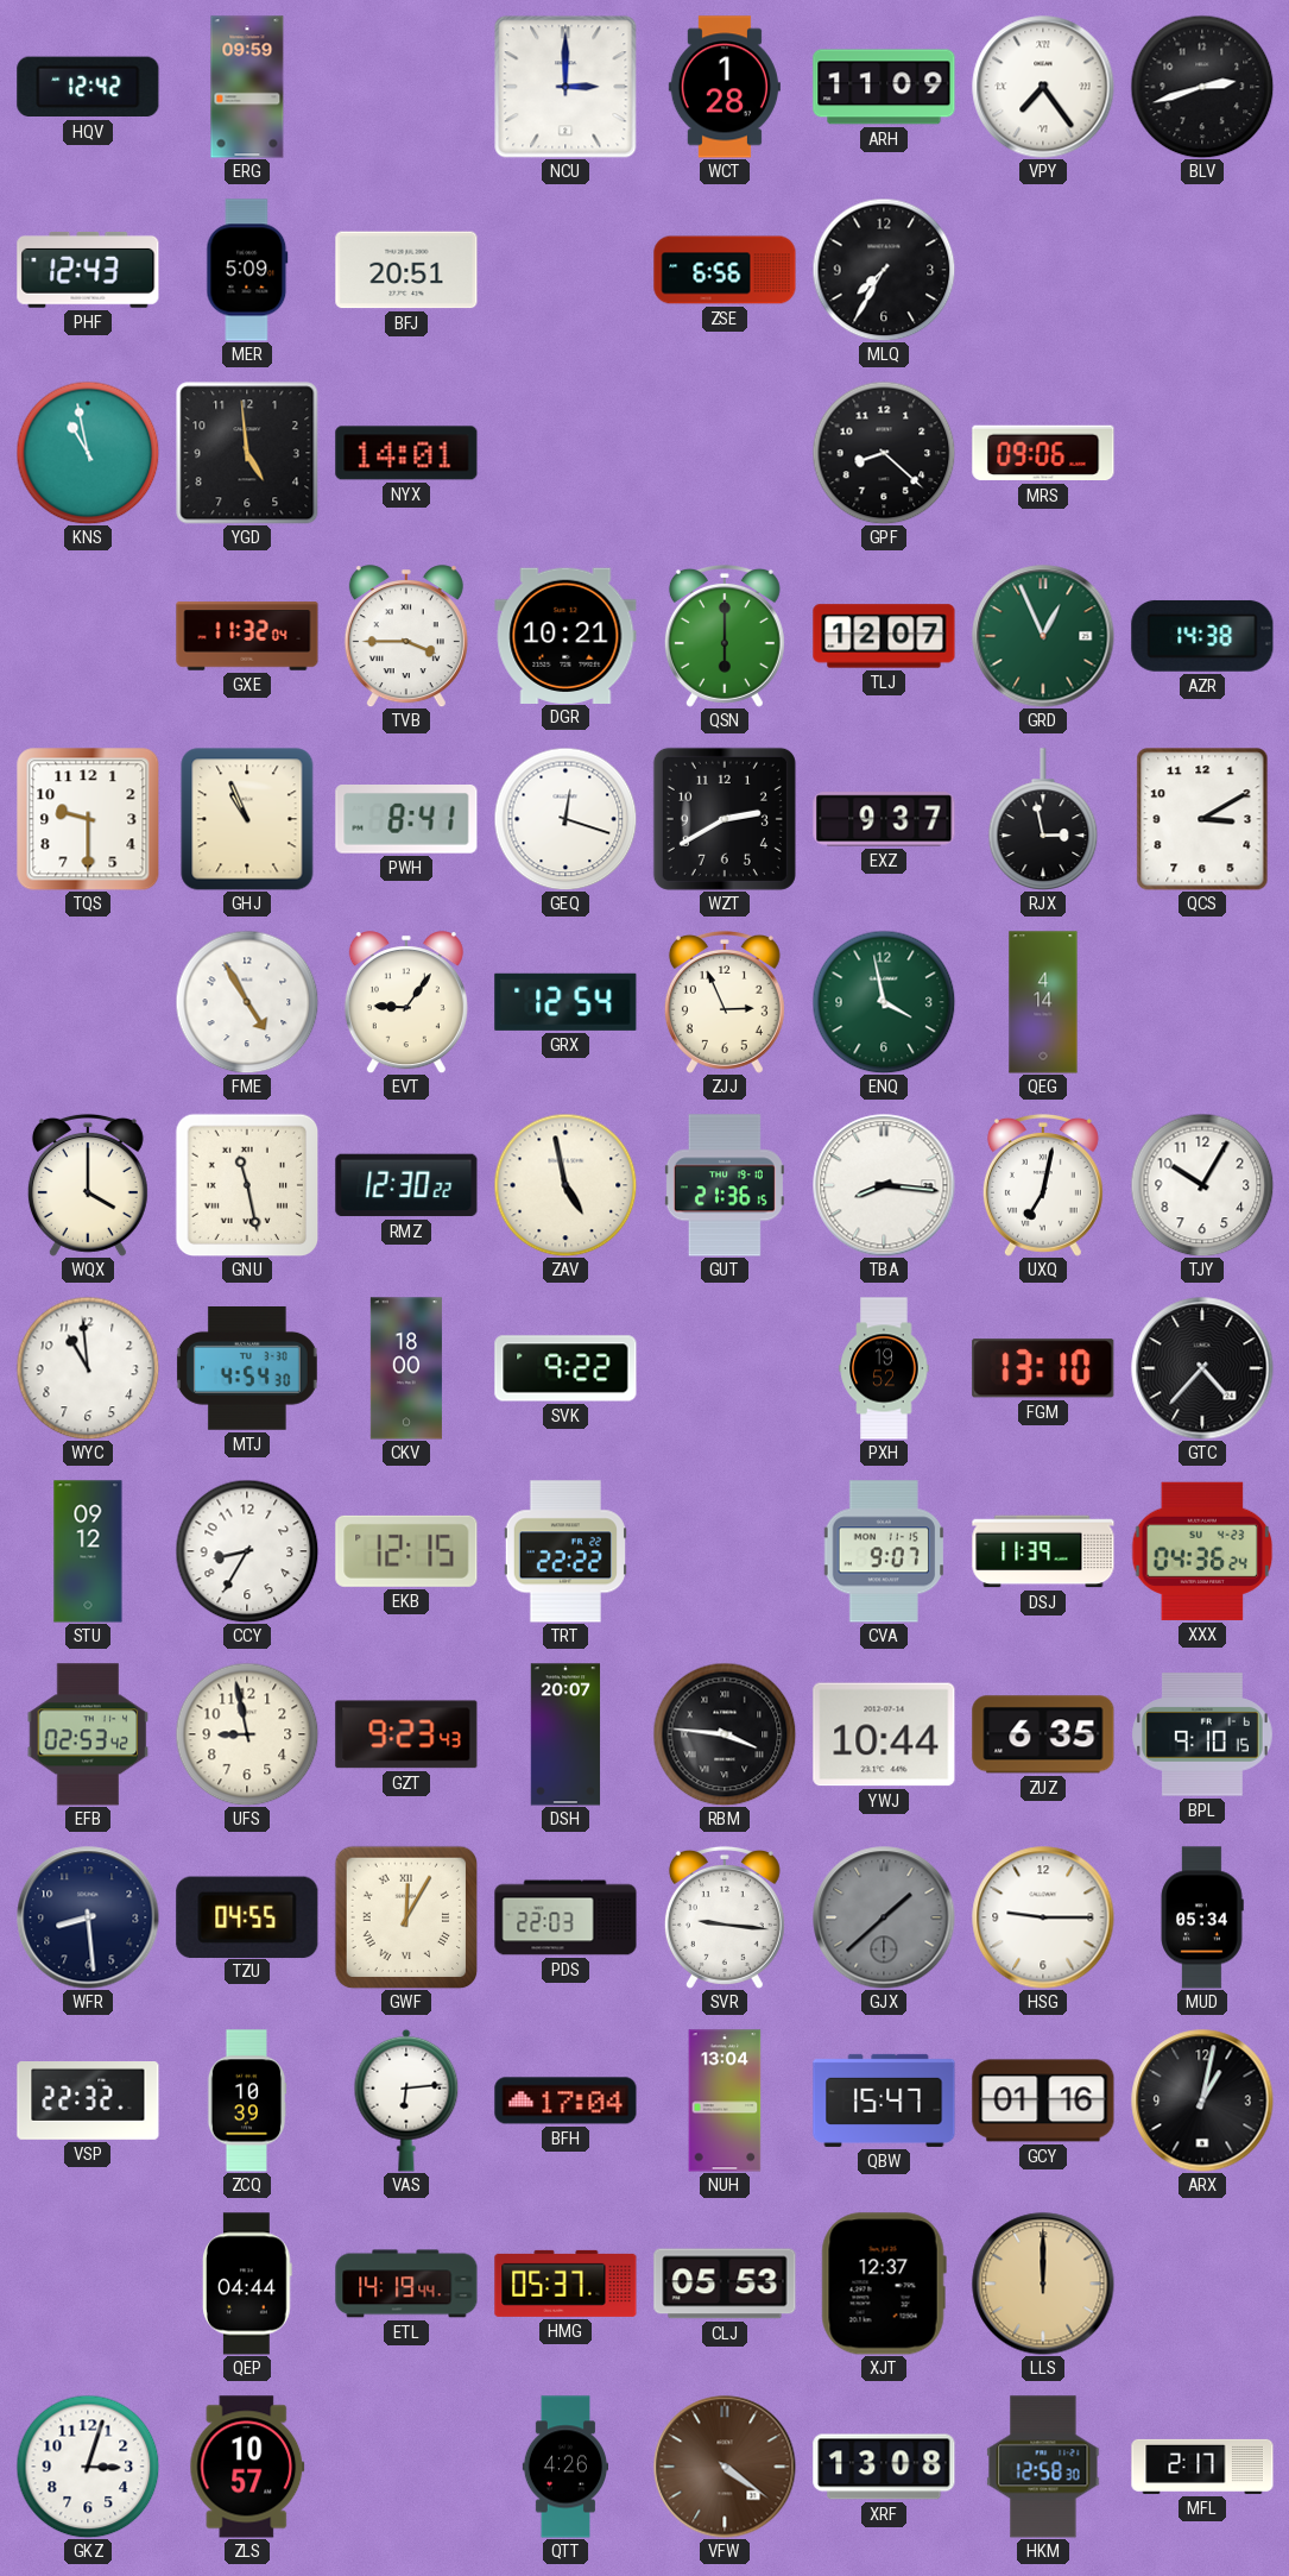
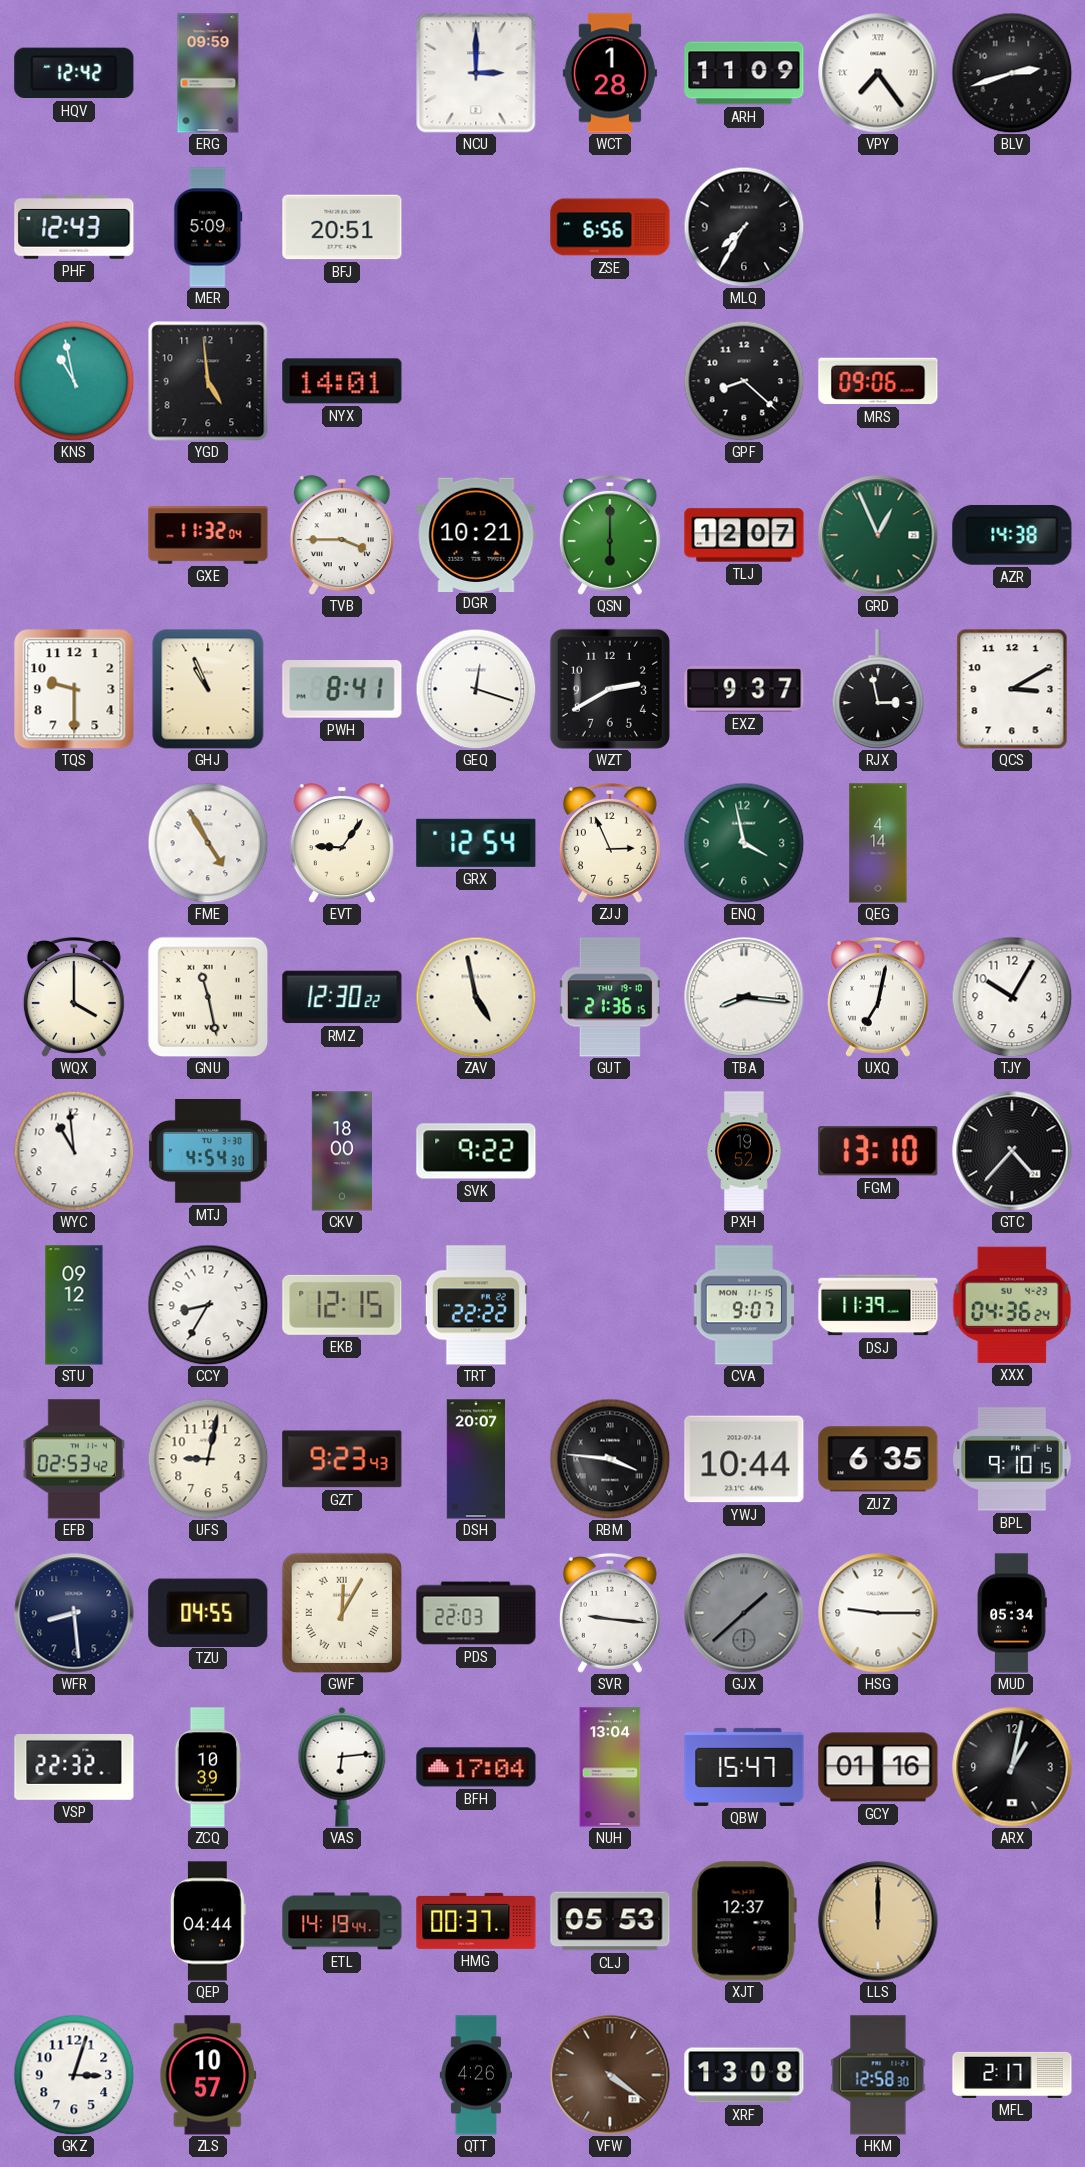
UFS: 8:58 -> 9:02
HMG: 05:37 -> 00:37
